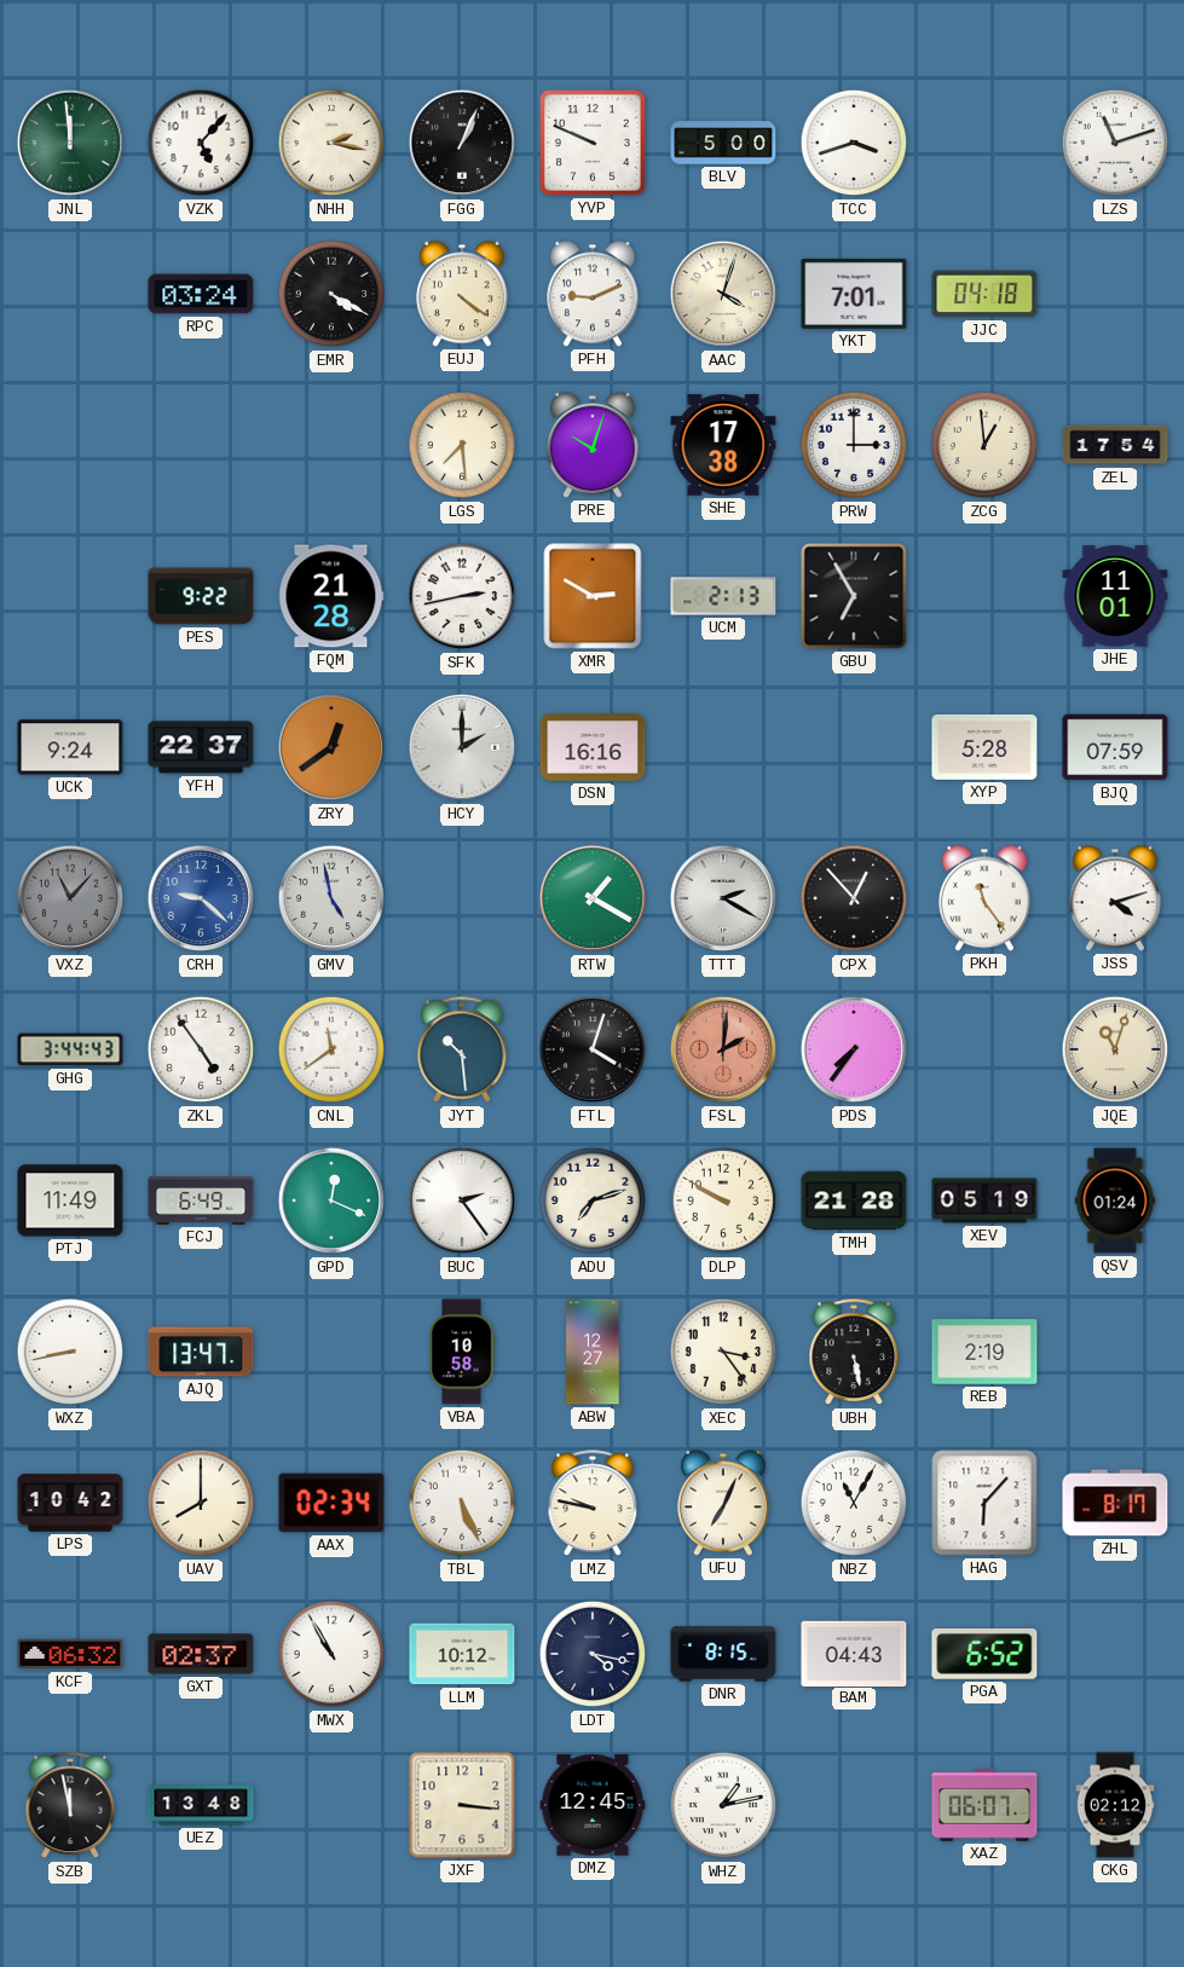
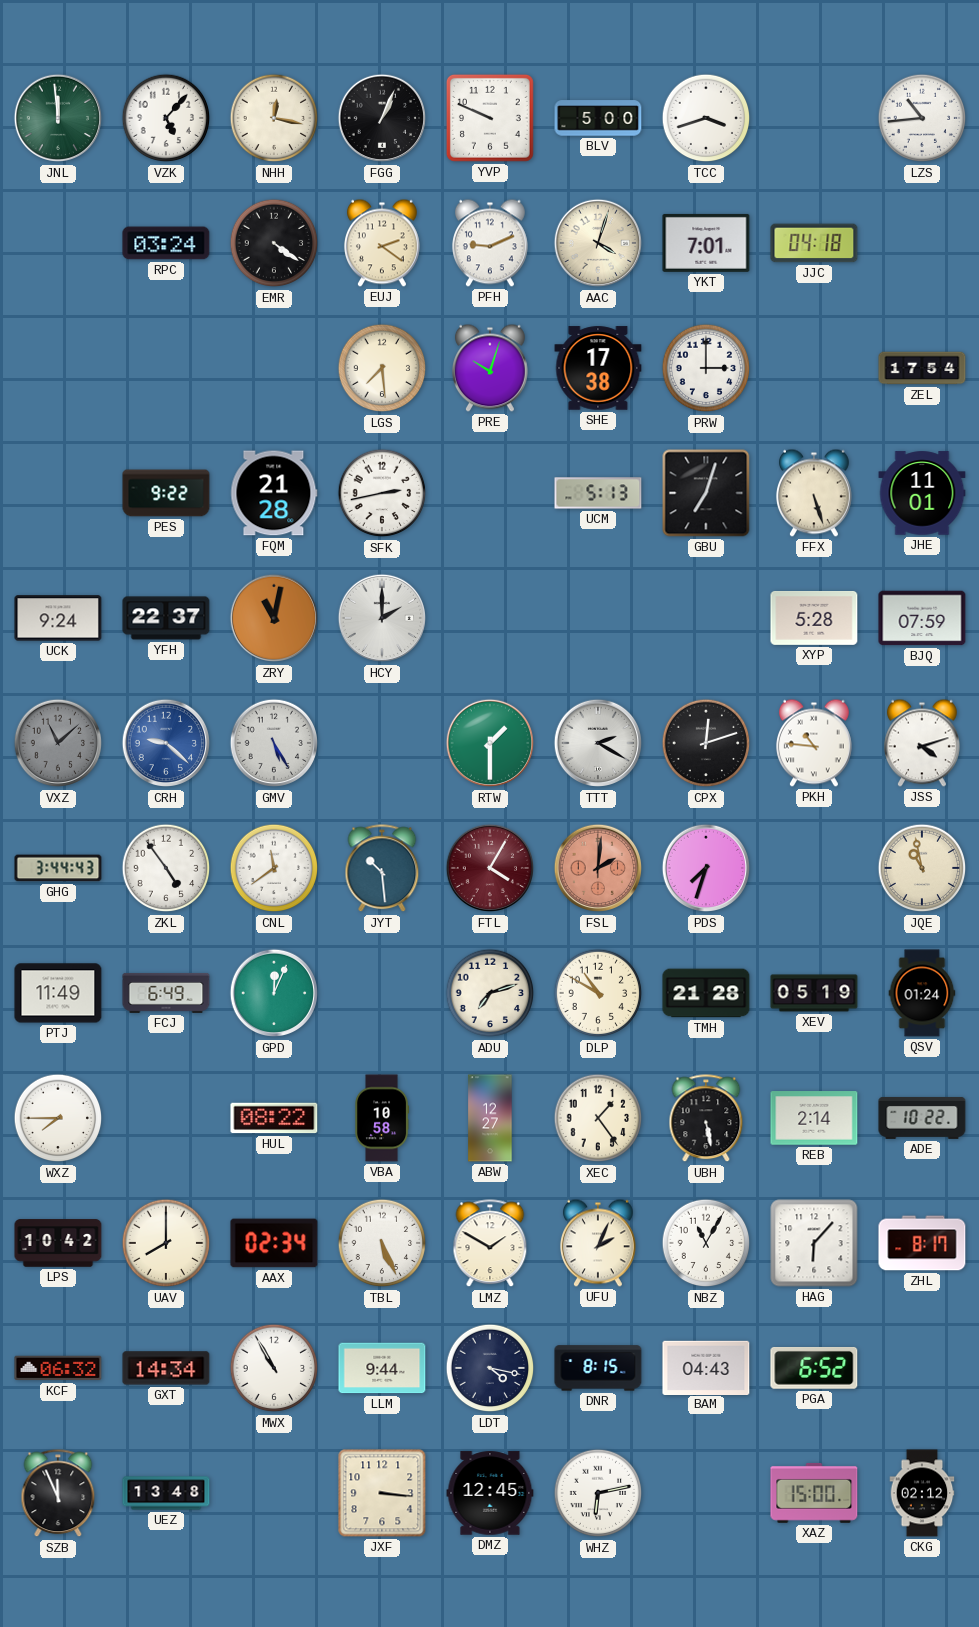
NHH: 2:17 -> 12:17
LZS: 11:12 -> 10:44
EMR: 4:20 -> 4:21
EUJ: 4:21 -> 2:21
ZCG: 12:59 -> none
XMR: 2:50 -> none
UCM: 2:13 -> 5:13
GBU: 6:55 -> 7:03
FFX: none -> 5:27
ZRY: 12:39 -> 11:02
DSN: 16:16 -> none
VXZ: 11:07 -> 11:08
GMV: 4:58 -> 5:25
RTW: 1:20 -> 1:30
CPX: 12:53 -> 12:12
PKH: 11:24 -> 10:46
FTL: 4:03 -> 4:05
FTL dial: black -> burgundy
PDS: 7:36 -> 7:33
JQE: 11:03 -> 10:58
GPD: 12:19 -> 12:04
BUC: 2:24 -> none
DLP: 9:50 -> 10:50
WXZ: 8:43 -> 7:45
AJQ: 13:47 -> none
HUL: none -> 08:22
XEC: 3:24 -> 1:24
REB: 2:19 -> 2:14
ADE: none -> 10:22
LMZ: 9:47 -> 1:50
UFU: 7:04 -> 2:04
GXT: 02:37 -> 14:34
LLM: 10:12 -> 9:44
SZB: 11:58 -> 11:56
WHZ: 1:13 -> 6:13
XAZ: 06:07 -> 15:00
